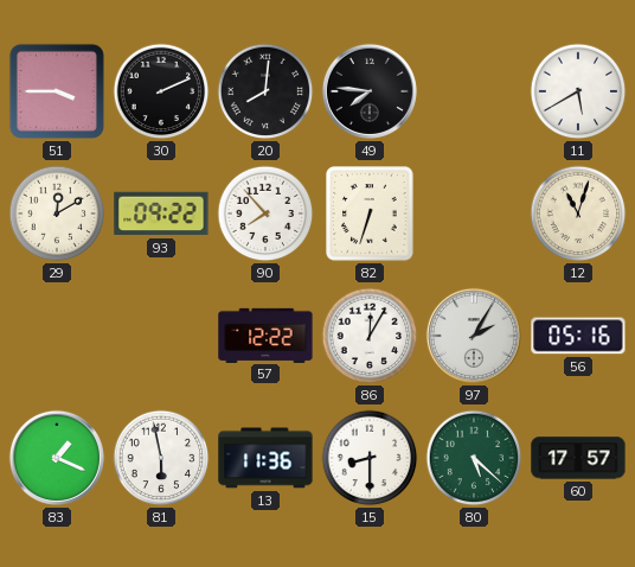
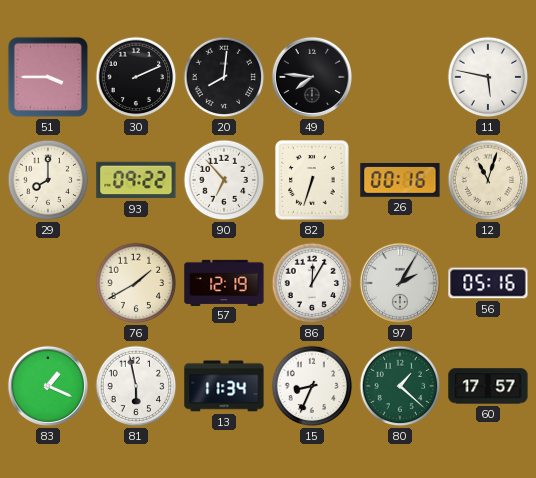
11: 5:40 -> 5:47
29: 12:10 -> 8:00
90: 7:53 -> 6:53
26: none -> 00:16
76: none -> 1:40
57: 12:22 -> 12:19
13: 11:36 -> 11:34
15: 8:30 -> 8:34
80: 5:22 -> 1:22
